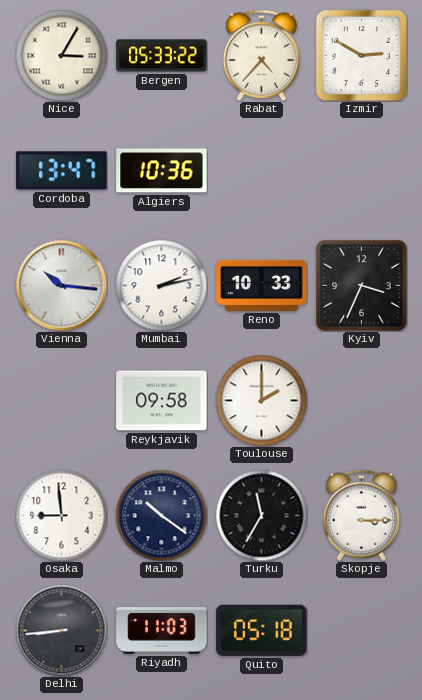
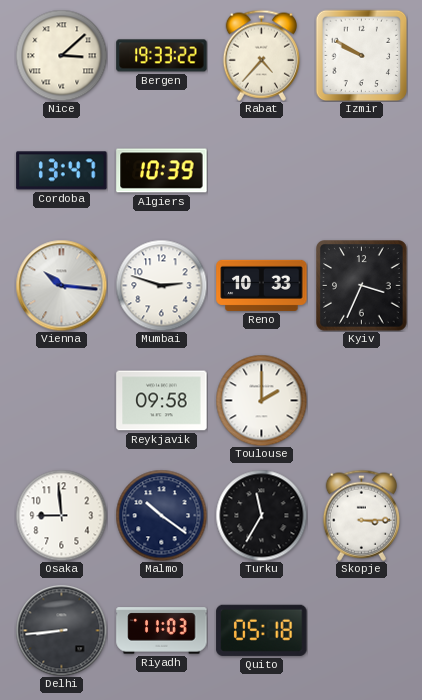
Nice: 3:05 -> 3:08
Bergen: 05:33 -> 19:33
Izmir: 2:50 -> 9:50
Algiers: 10:36 -> 10:39
Mumbai: 2:13 -> 2:48
